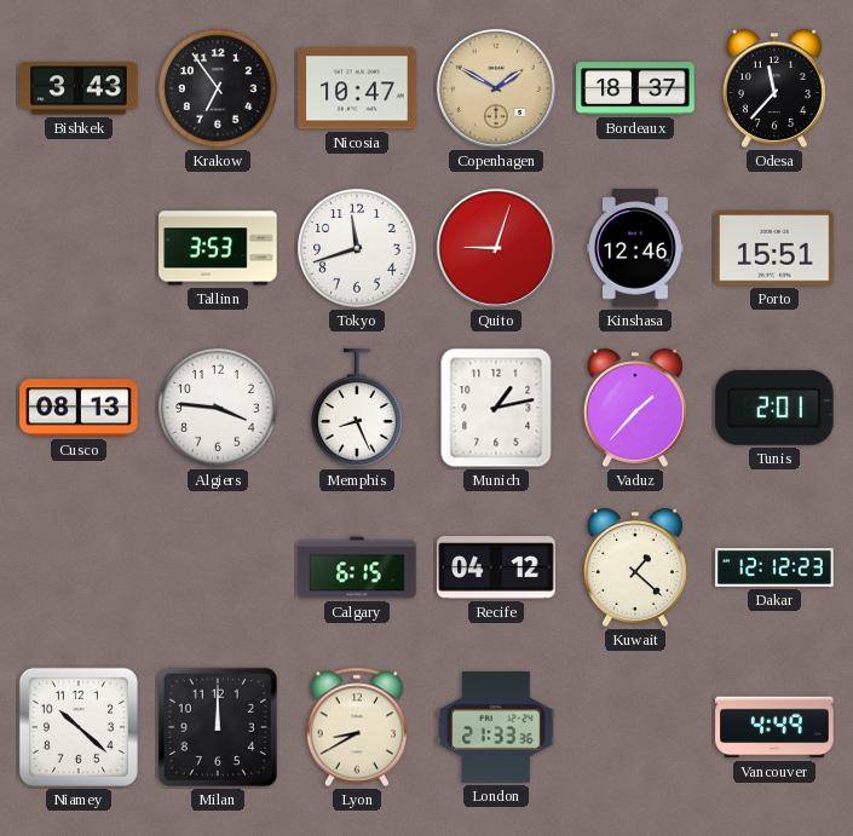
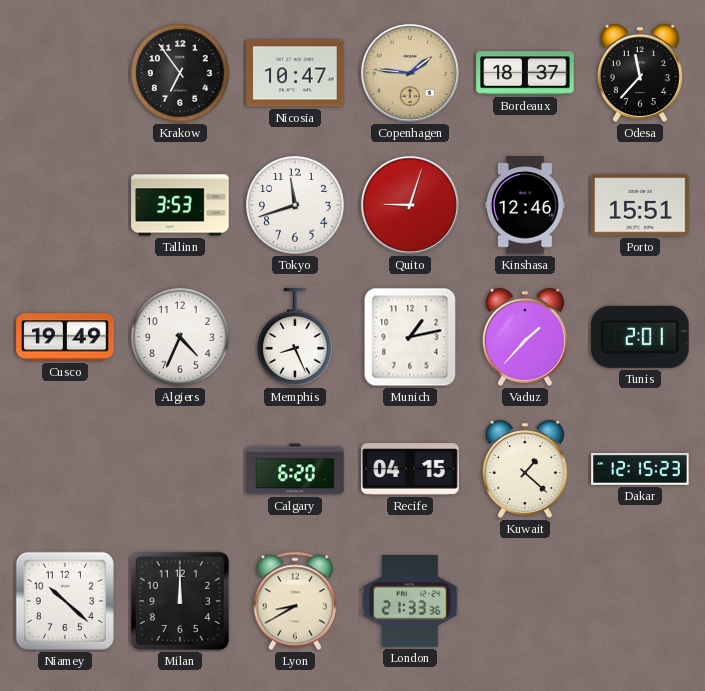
Bishkek: 3:43 -> none
Copenhagen: 1:50 -> 1:46
Cusco: 08:13 -> 19:49
Algiers: 3:46 -> 4:34
Calgary: 6:15 -> 6:20
Recife: 04:12 -> 04:15
Dakar: 12:12 -> 12:15
Vancouver: 4:49 -> none
